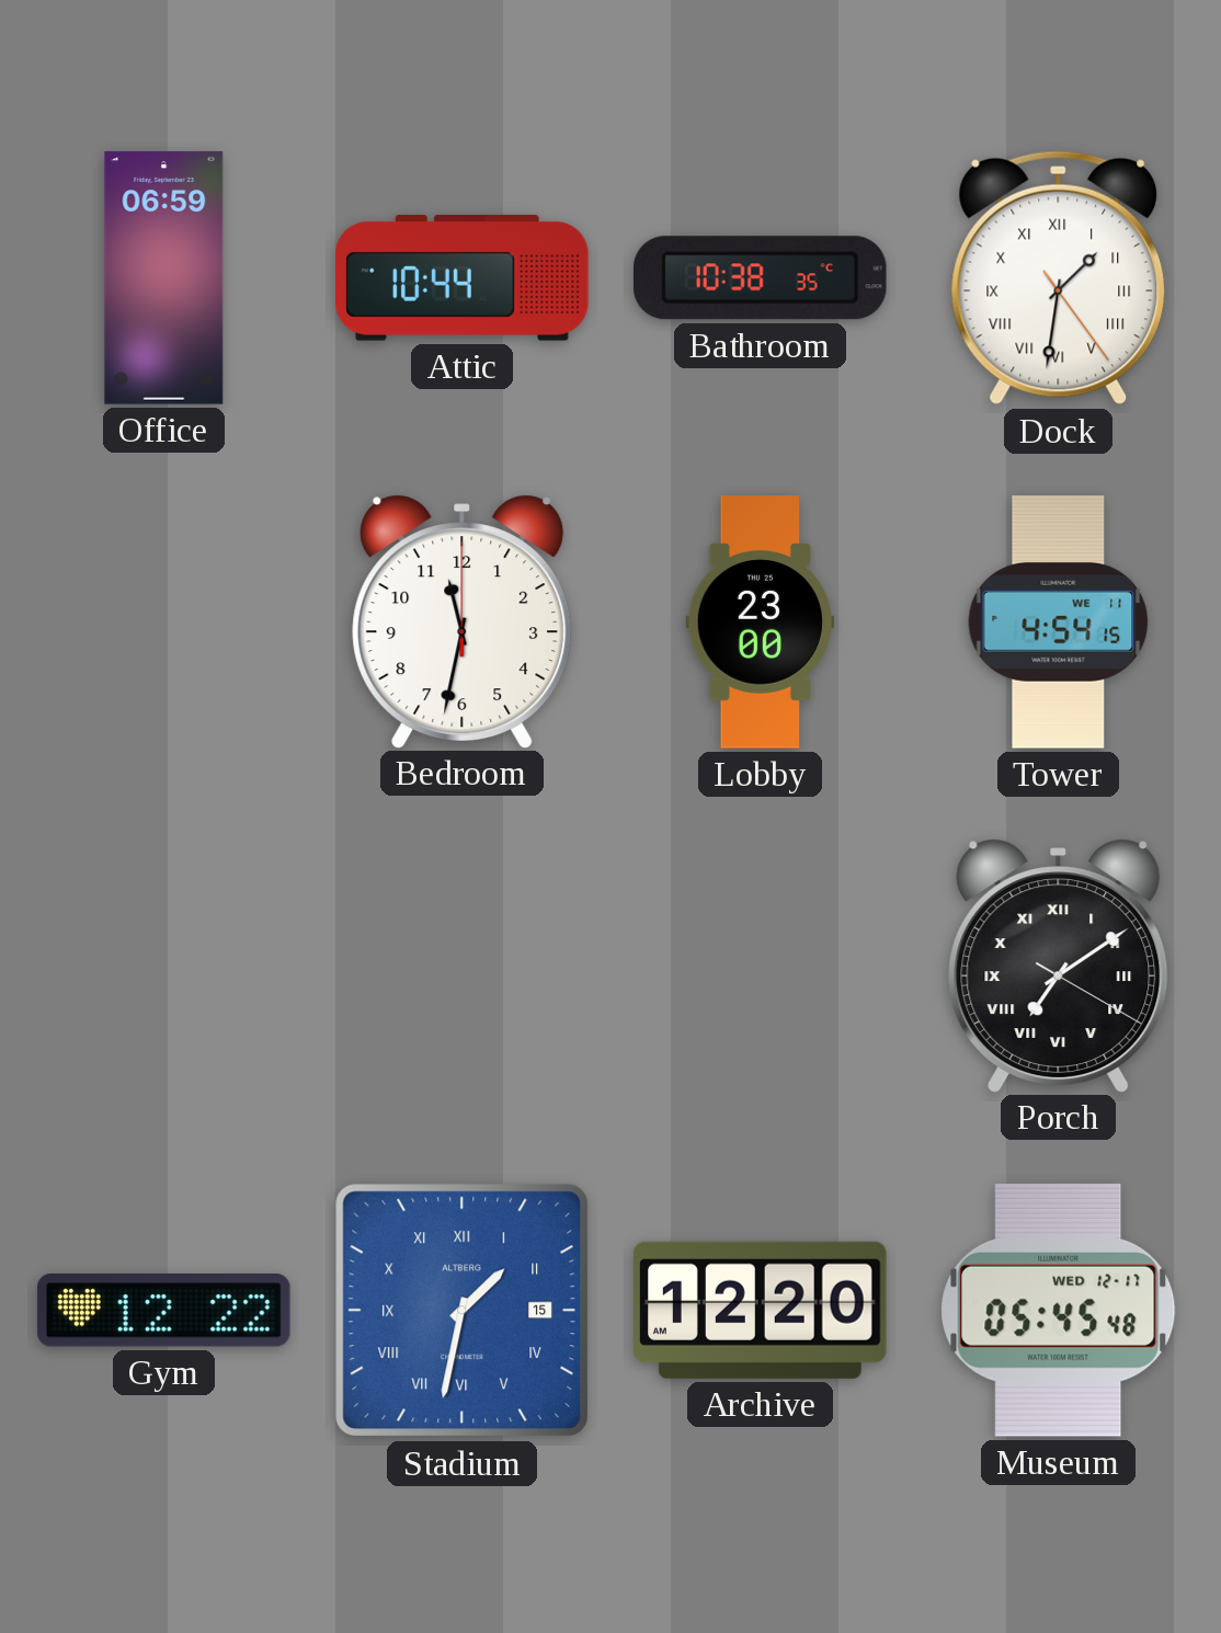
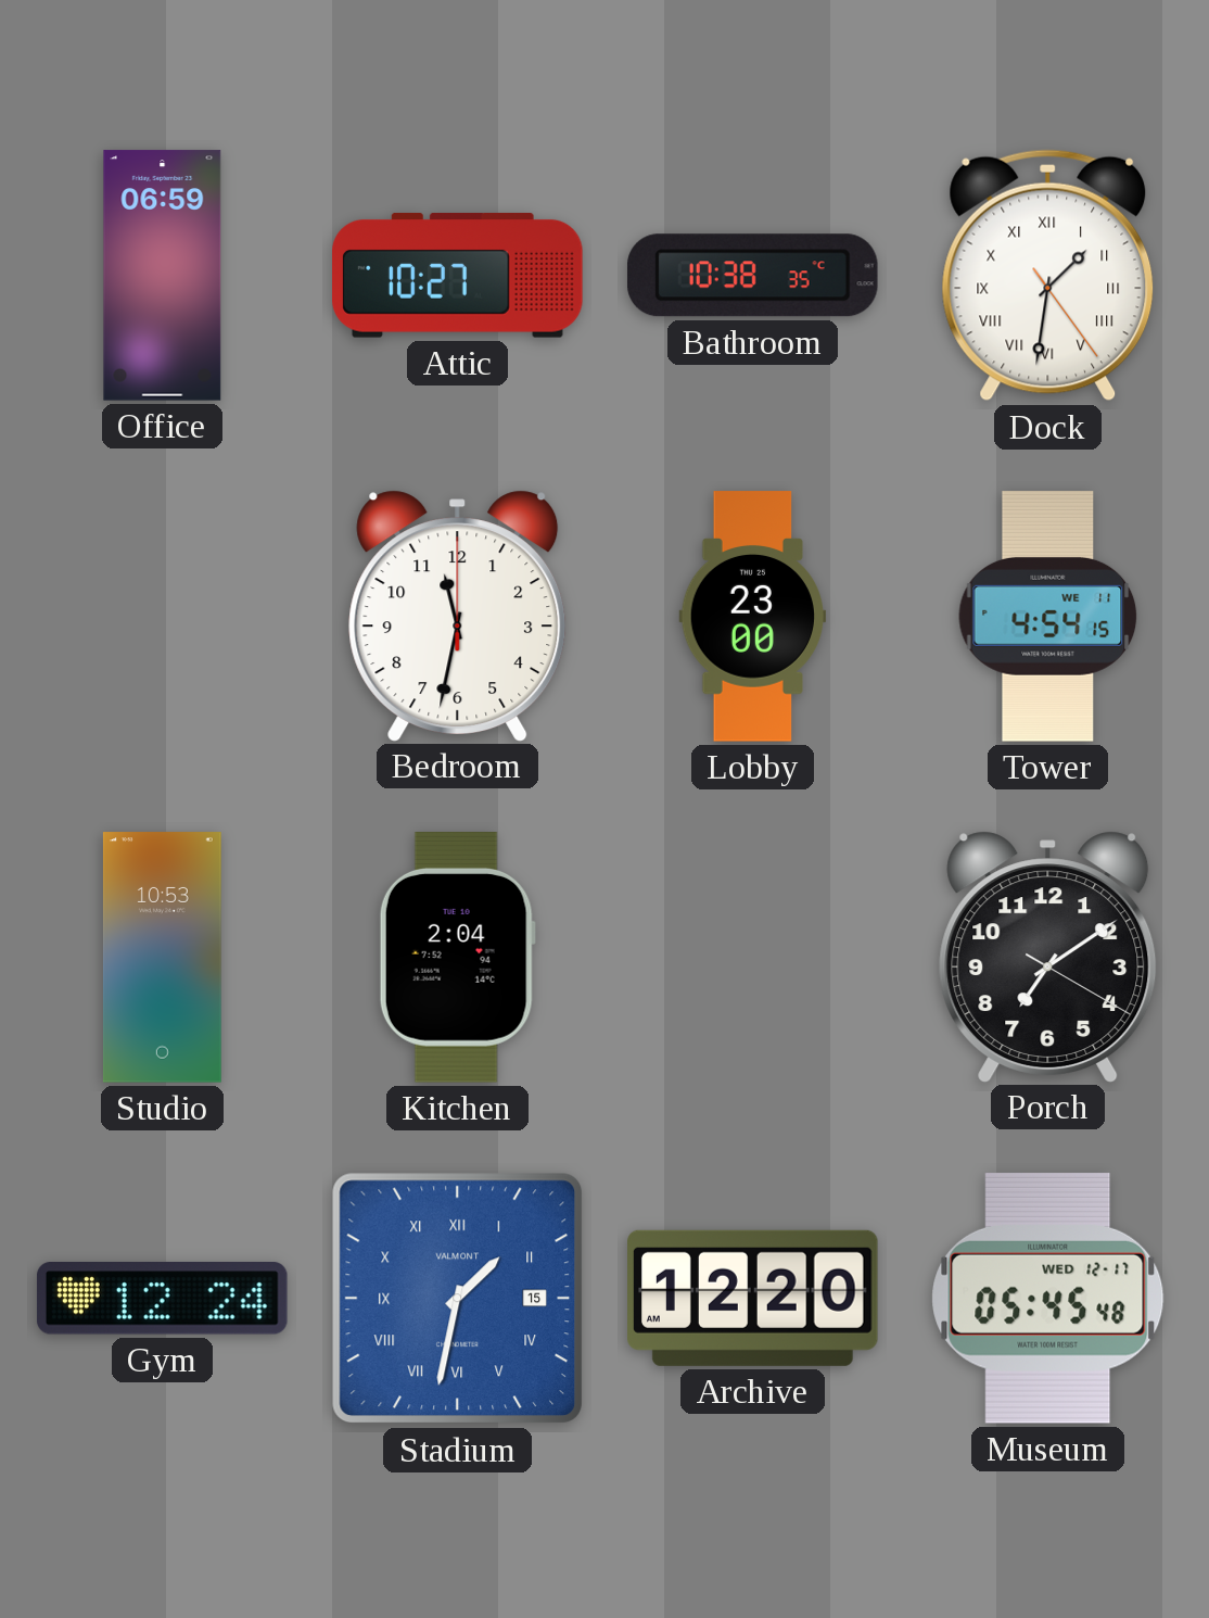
Attic: 10:44 -> 10:27
Studio: none -> 10:53
Kitchen: none -> 2:04
Porch numerals: Roman -> Arabic
Gym: 12:22 -> 12:24
Stadium brand: ALTBERG -> VALMONT
